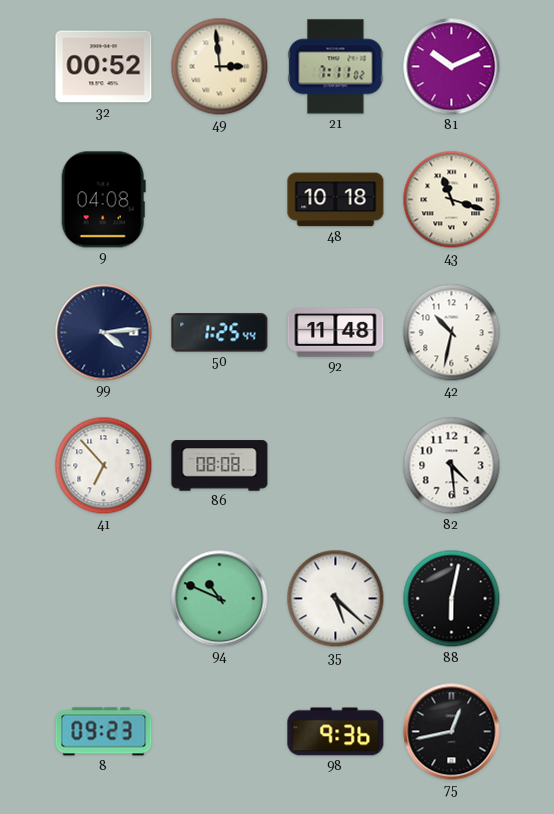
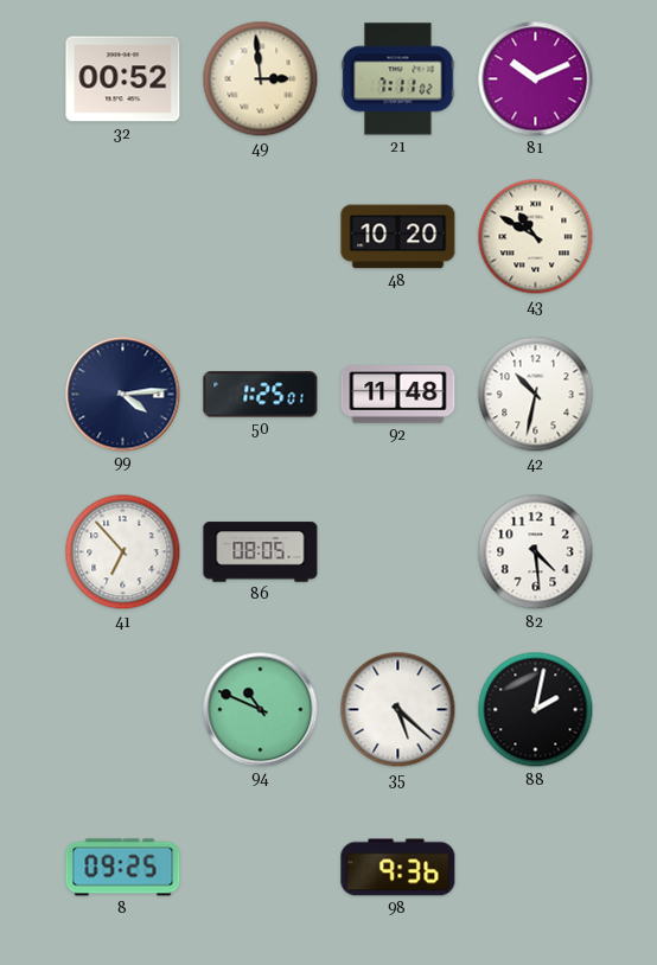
9: 04:08 -> none
48: 10:18 -> 10:20
43: 11:18 -> 10:50
50: 1:25:44 -> 1:25:01
86: 08:08 -> 08:05
88: 6:02 -> 2:02
8: 09:23 -> 09:25
75: 12:43 -> none
